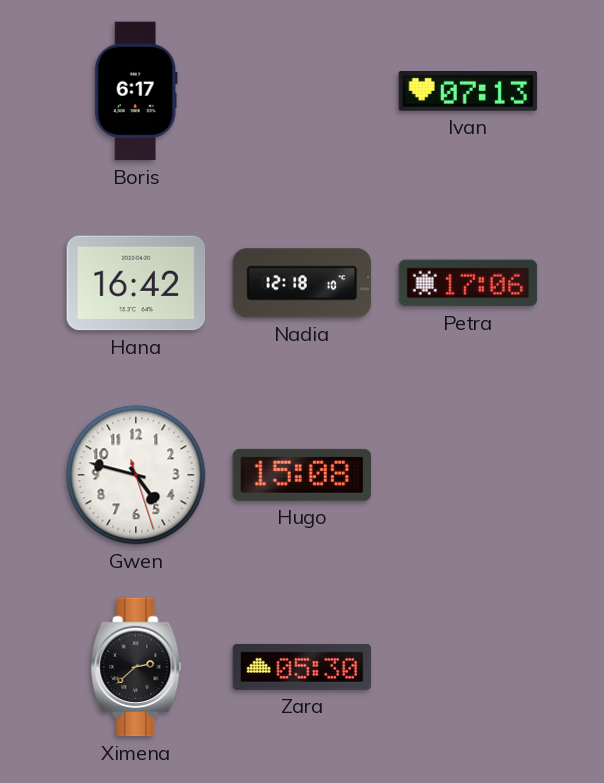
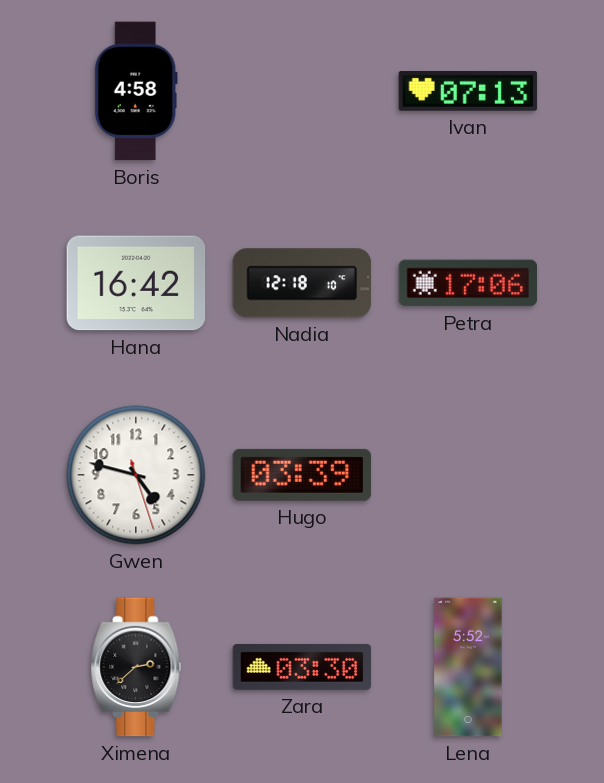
Boris: 6:17 -> 4:58
Hugo: 15:08 -> 03:39
Zara: 05:30 -> 03:30
Lena: none -> 5:52
